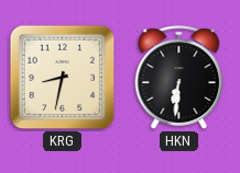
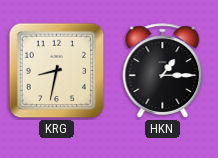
HKN: 6:31 -> 1:15
